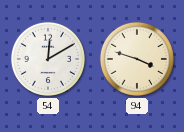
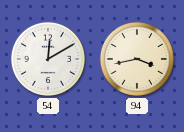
94: 3:48 -> 3:43
